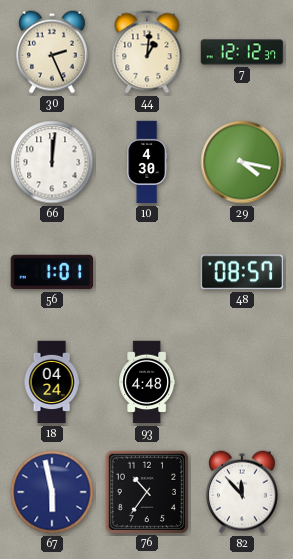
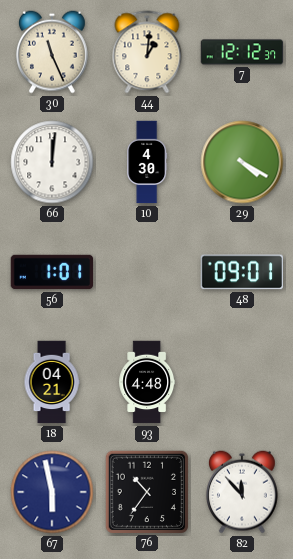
30: 2:26 -> 11:26
29: 4:17 -> 4:20
48: 08:57 -> 09:01
18: 04:24 -> 04:21
